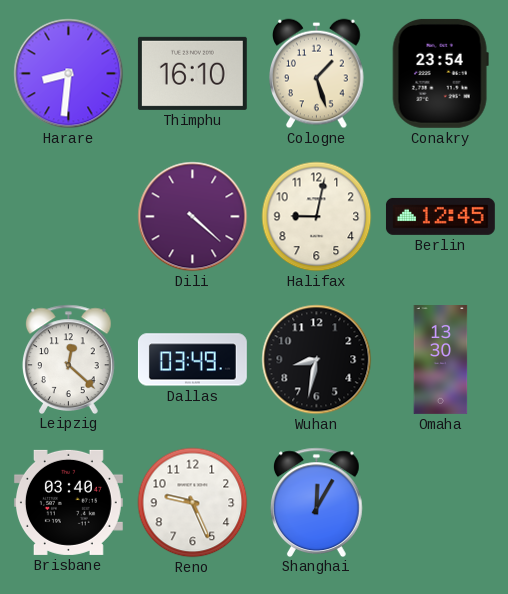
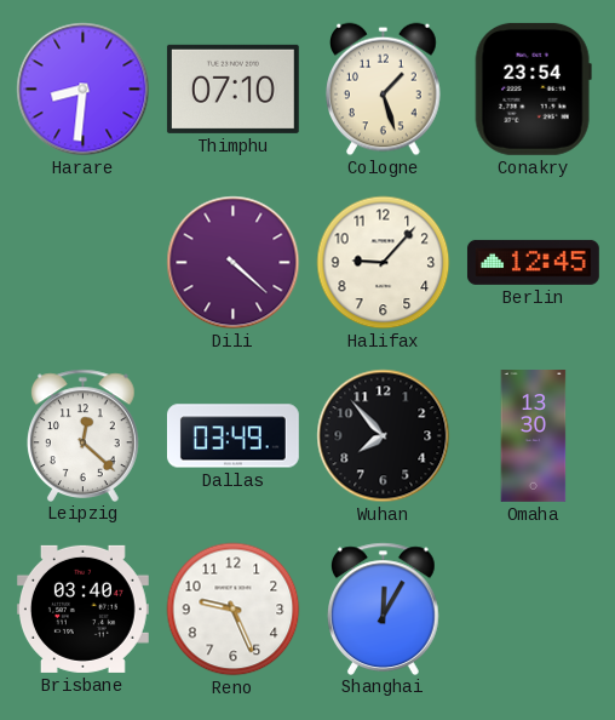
Thimphu: 16:10 -> 07:10
Halifax: 9:02 -> 9:07
Wuhan: 8:32 -> 7:53
